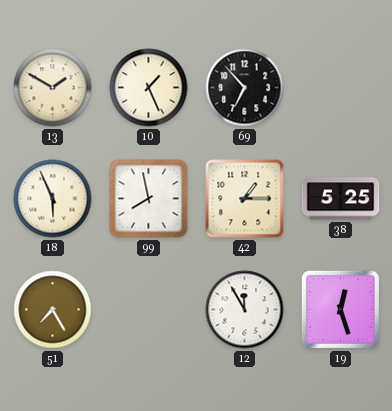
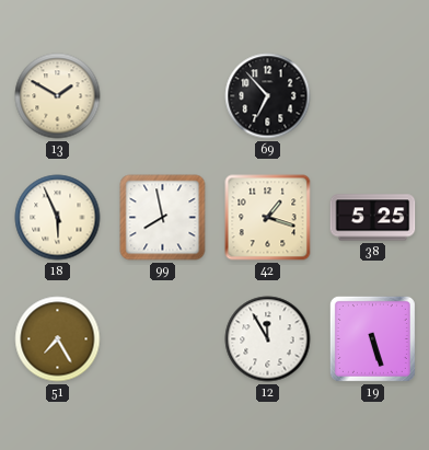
10: 1:26 -> none
42: 1:15 -> 1:18
19: 12:27 -> 5:27
